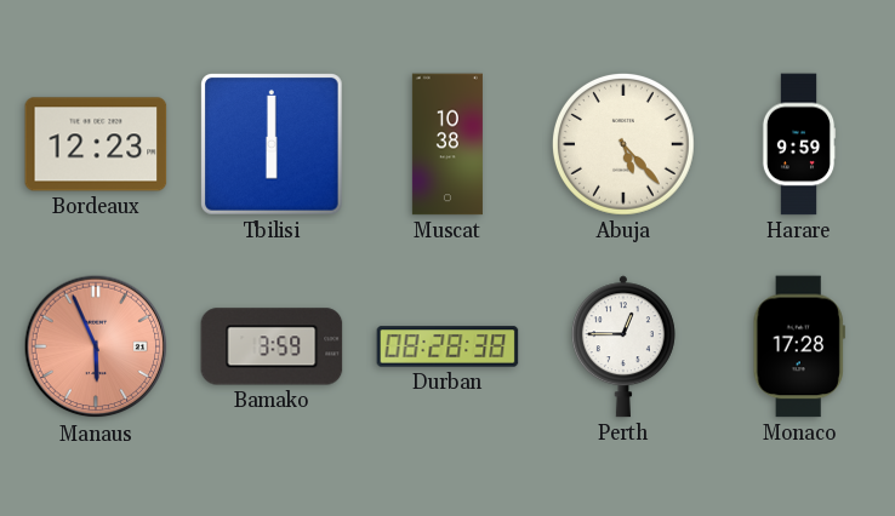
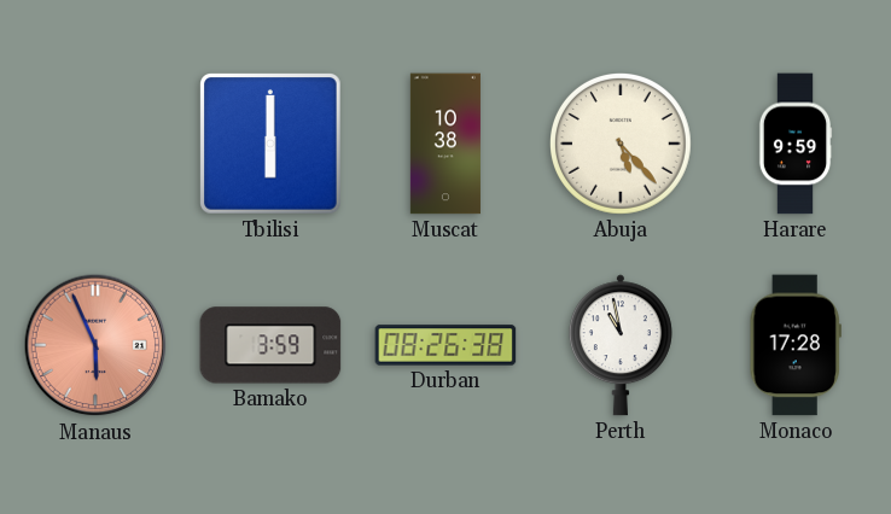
Bordeaux: 12:23 -> none
Durban: 08:28 -> 08:26
Perth: 12:45 -> 10:58
